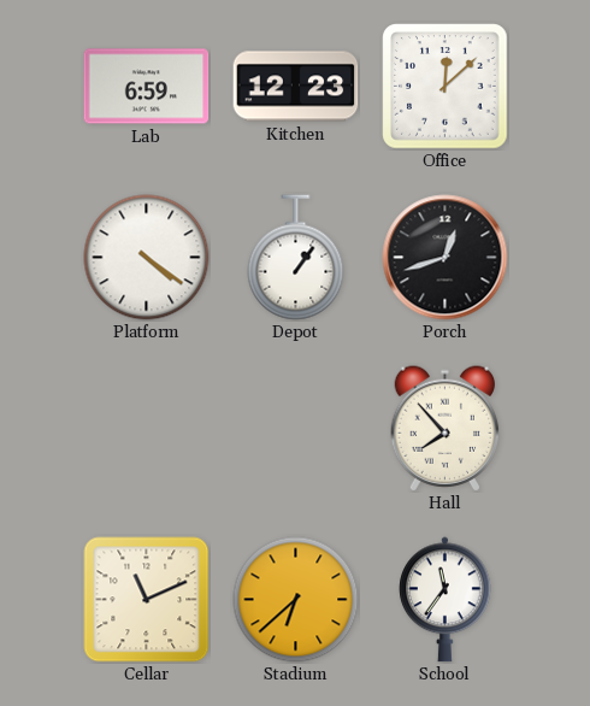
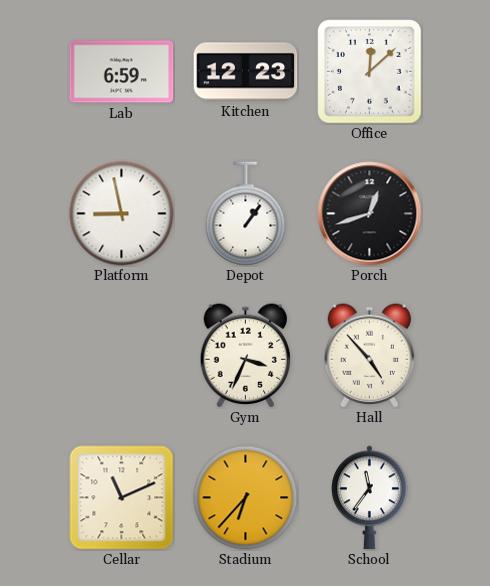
Platform: 4:21 -> 8:58
Gym: none -> 3:34
Hall: 7:53 -> 4:53
Stadium: 6:38 -> 6:37
